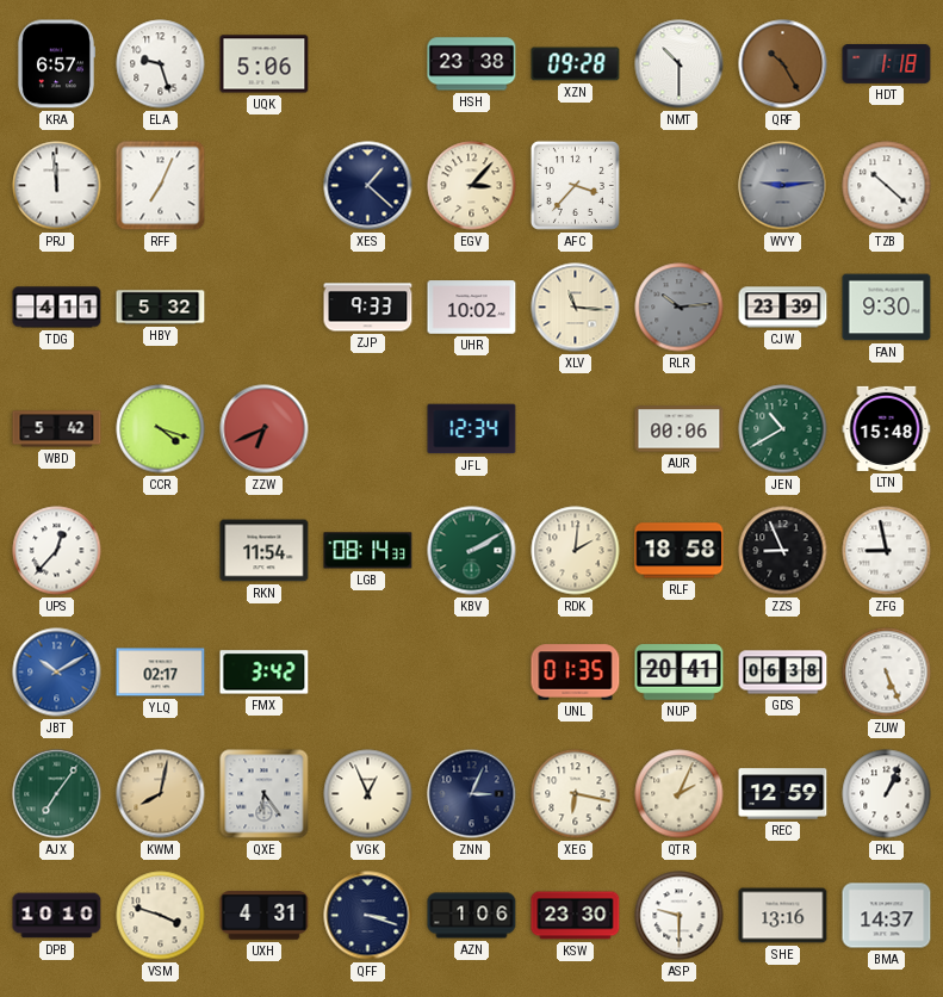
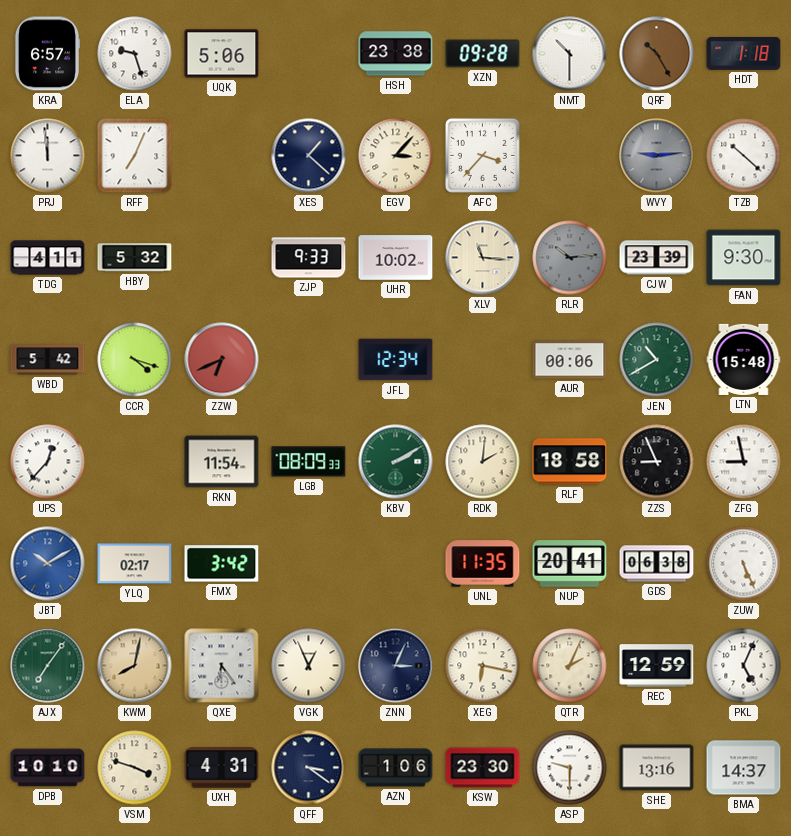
LGB: 08:14 -> 08:09
UNL: 01:35 -> 11:35
PKL: 1:04 -> 5:04
QFF: 3:18 -> 3:21
